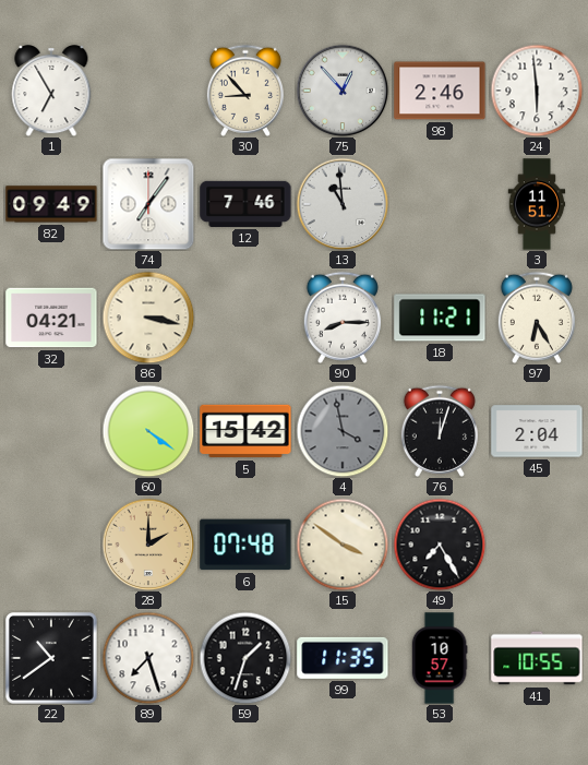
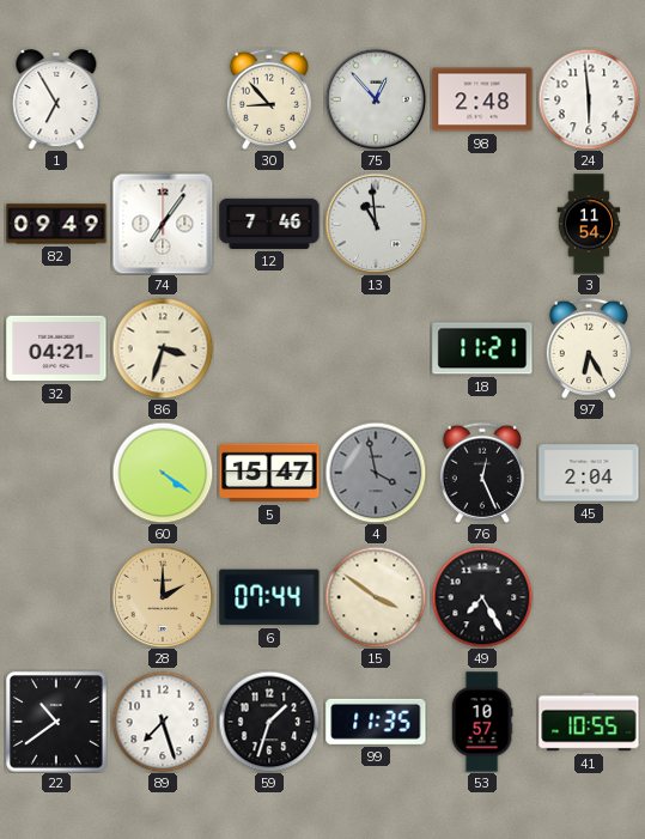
98: 2:46 -> 2:48
3: 11:51 -> 11:54
86: 3:17 -> 3:33
90: 8:15 -> none
5: 15:42 -> 15:47
76: 12:03 -> 12:26
6: 07:48 -> 07:44
